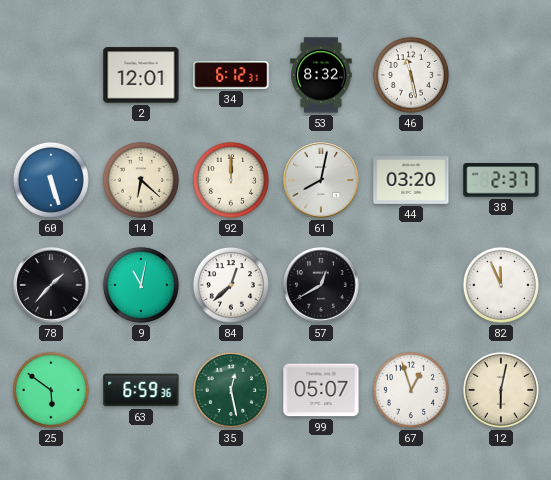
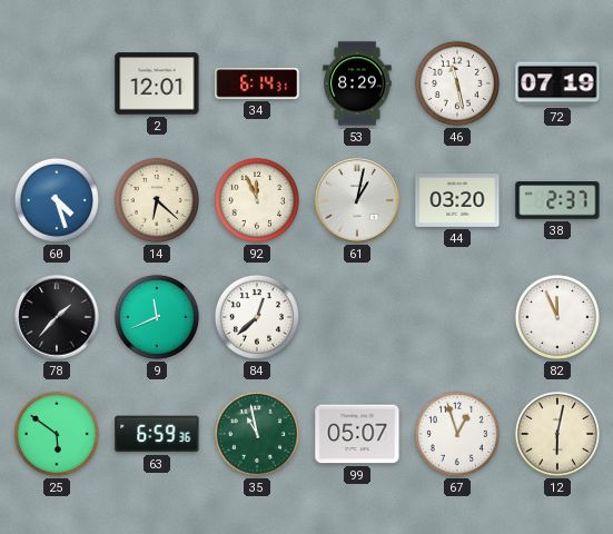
34: 6:12 -> 6:14
53: 8:32 -> 8:29
72: none -> 07:19
60: 5:27 -> 4:27
92: 12:00 -> 11:56
61: 8:02 -> 1:02
9: 11:02 -> 11:41
57: 12:40 -> none
35: 12:28 -> 10:58
